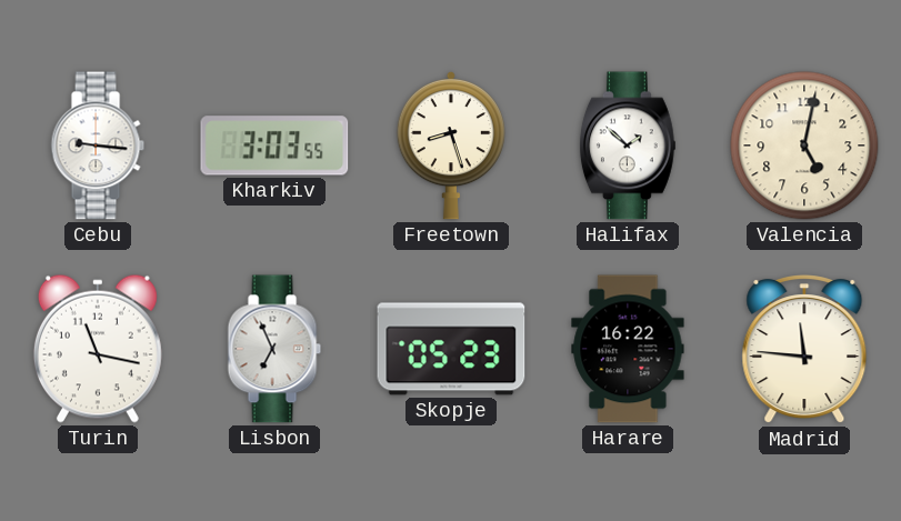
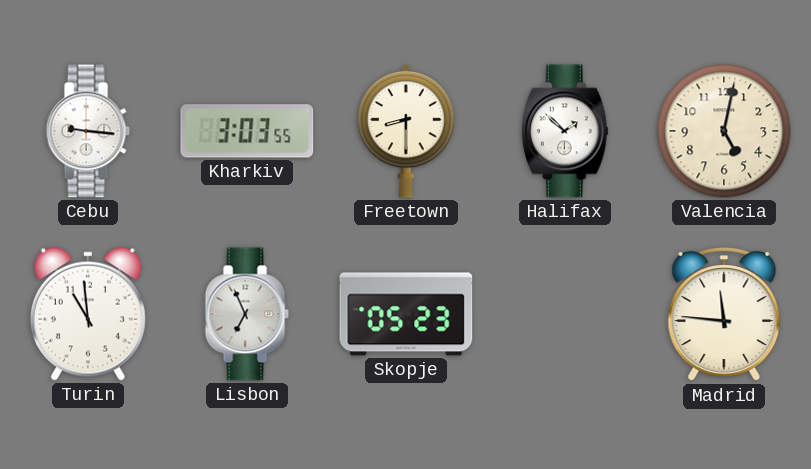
Freetown: 8:27 -> 8:30
Turin: 11:17 -> 10:59
Harare: 16:22 -> none
